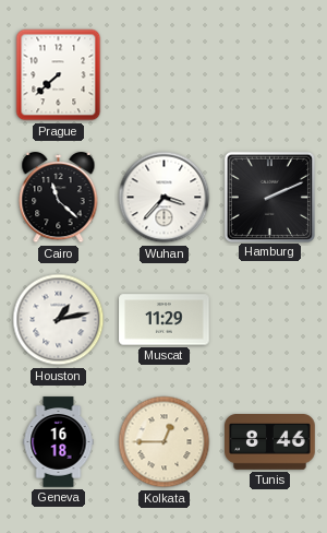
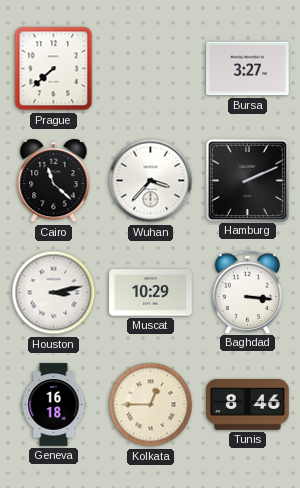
Bursa: none -> 3:27
Houston: 1:13 -> 3:13
Muscat: 11:29 -> 10:29
Baghdad: none -> 3:16
